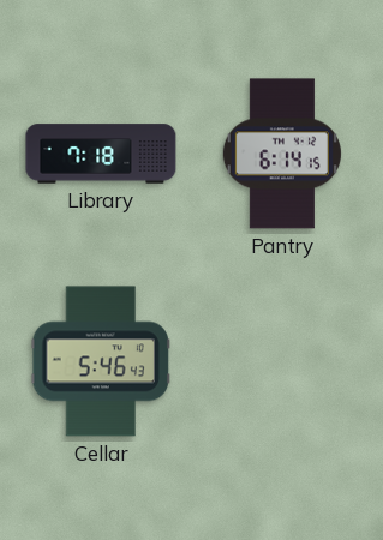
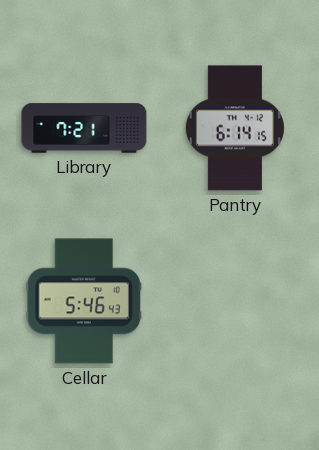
Library: 7:18 -> 7:21
